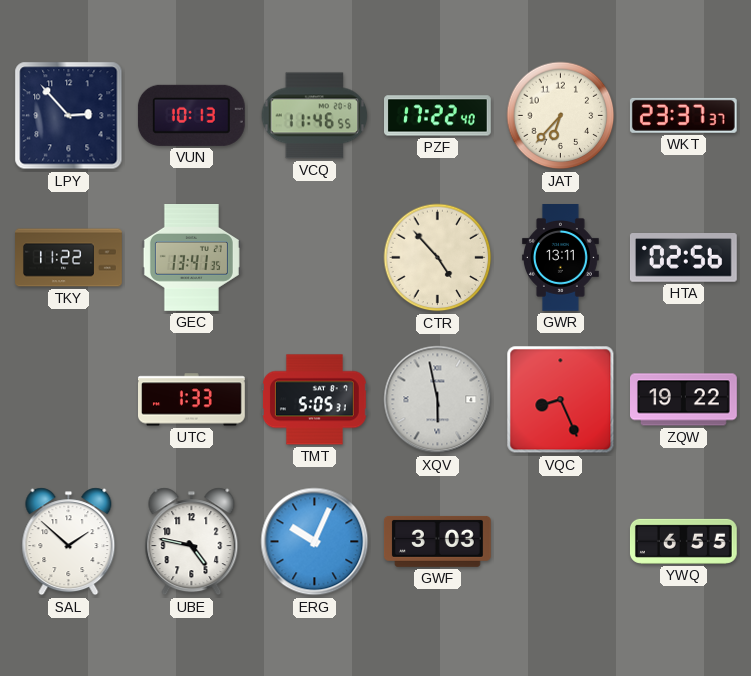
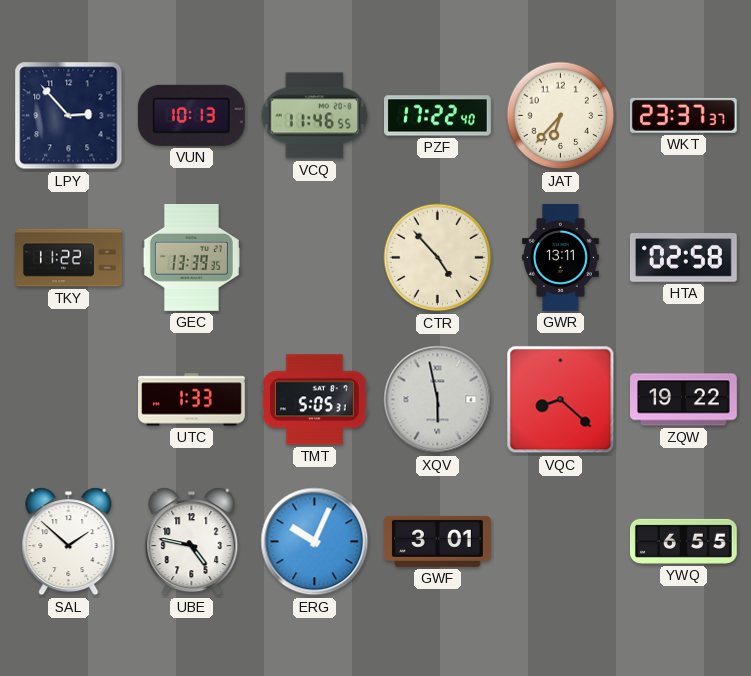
GEC: 13:41 -> 13:39
HTA: 02:56 -> 02:58
VQC: 8:26 -> 8:22
GWF: 3:03 -> 3:01
